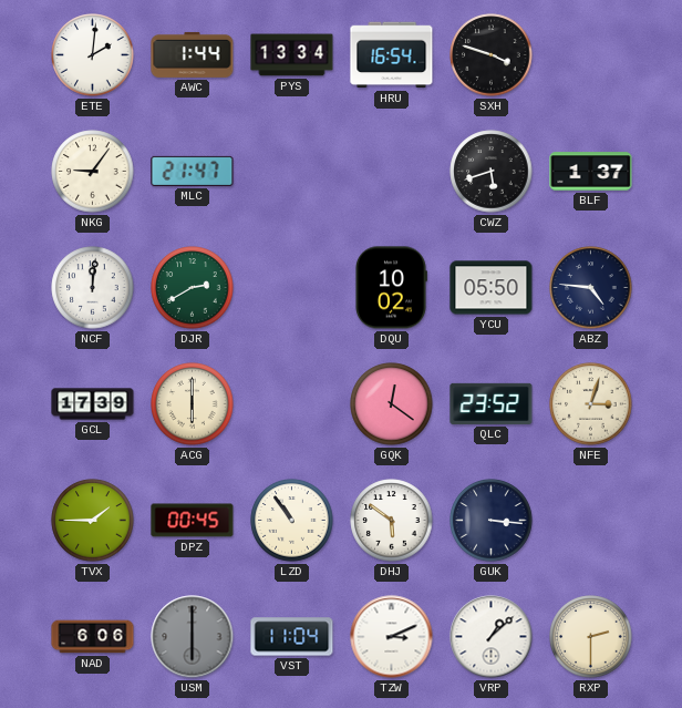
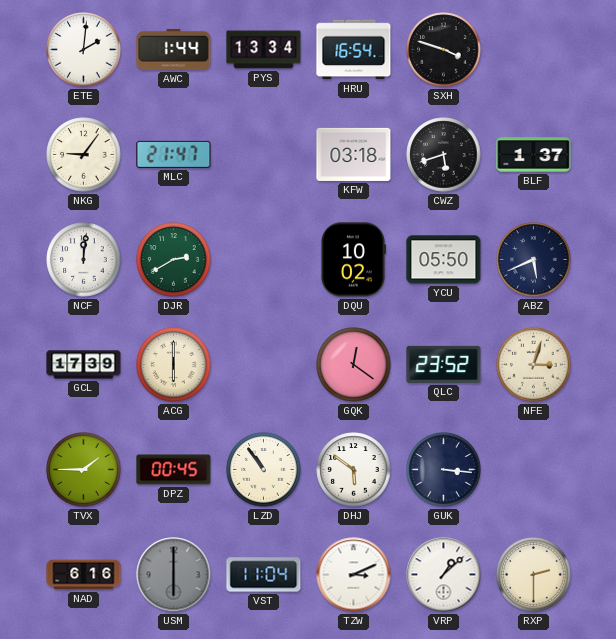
KFW: none -> 03:18
ABZ: 4:46 -> 5:41
NAD: 6:06 -> 6:16
